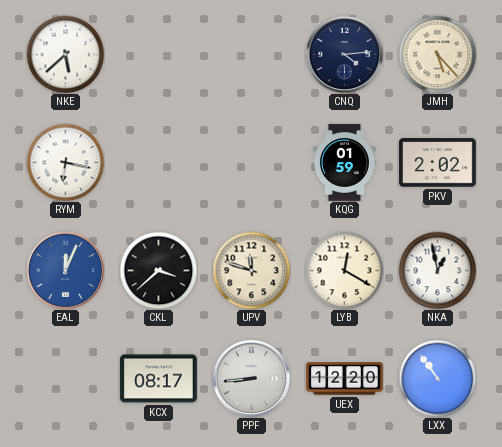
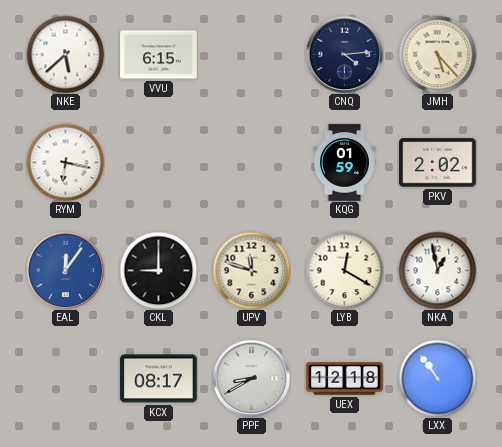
VVU: none -> 6:15
EAL: 12:04 -> 12:06
CKL: 3:38 -> 9:00
PPF: 8:44 -> 8:40
UEX: 12:20 -> 12:18
